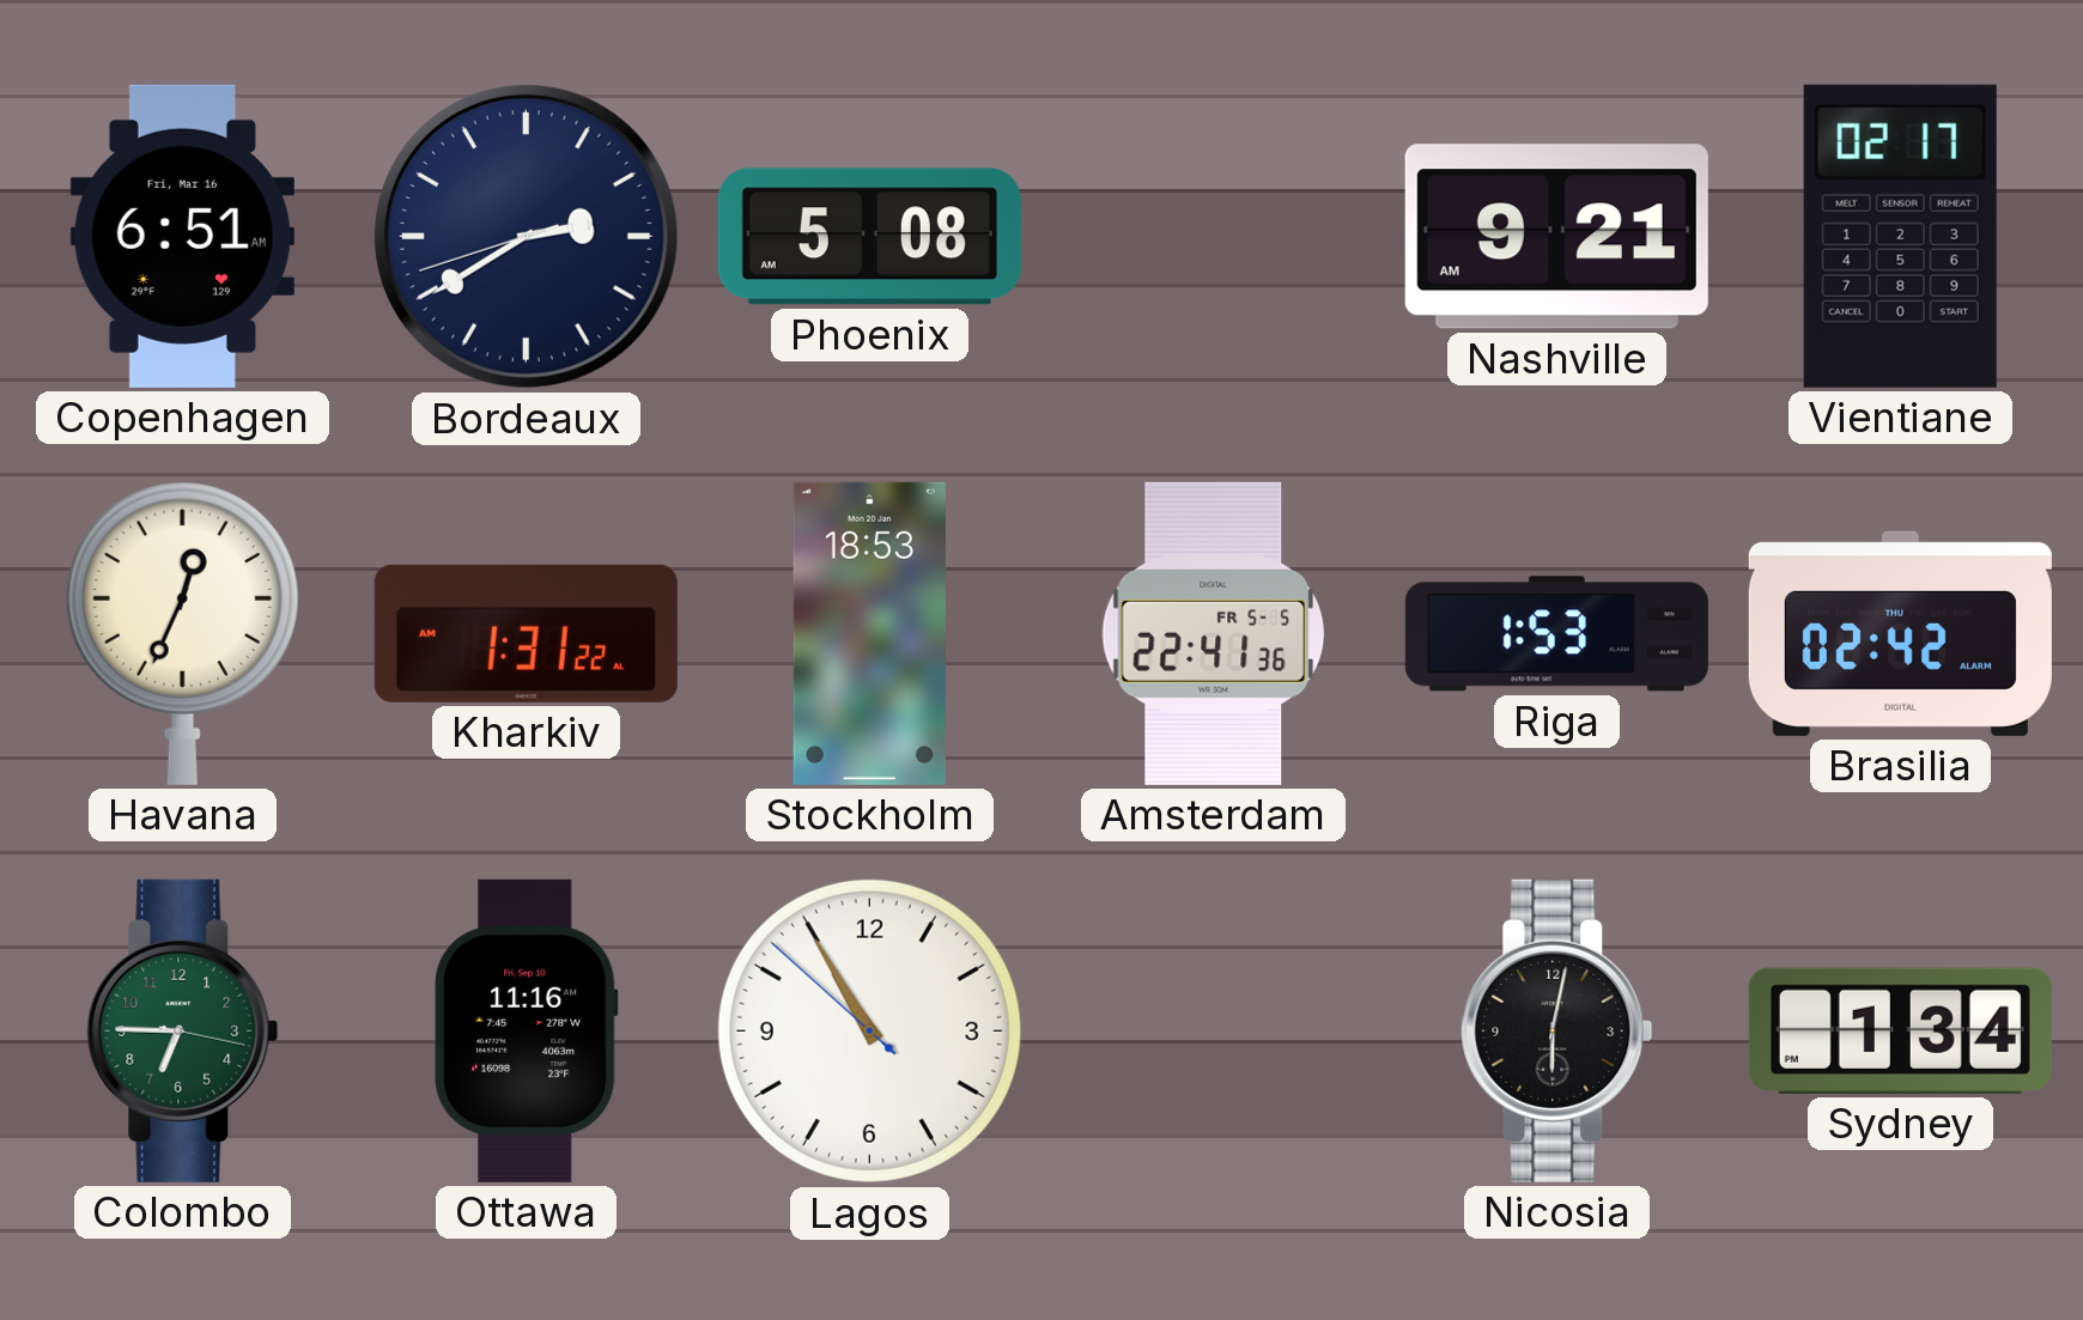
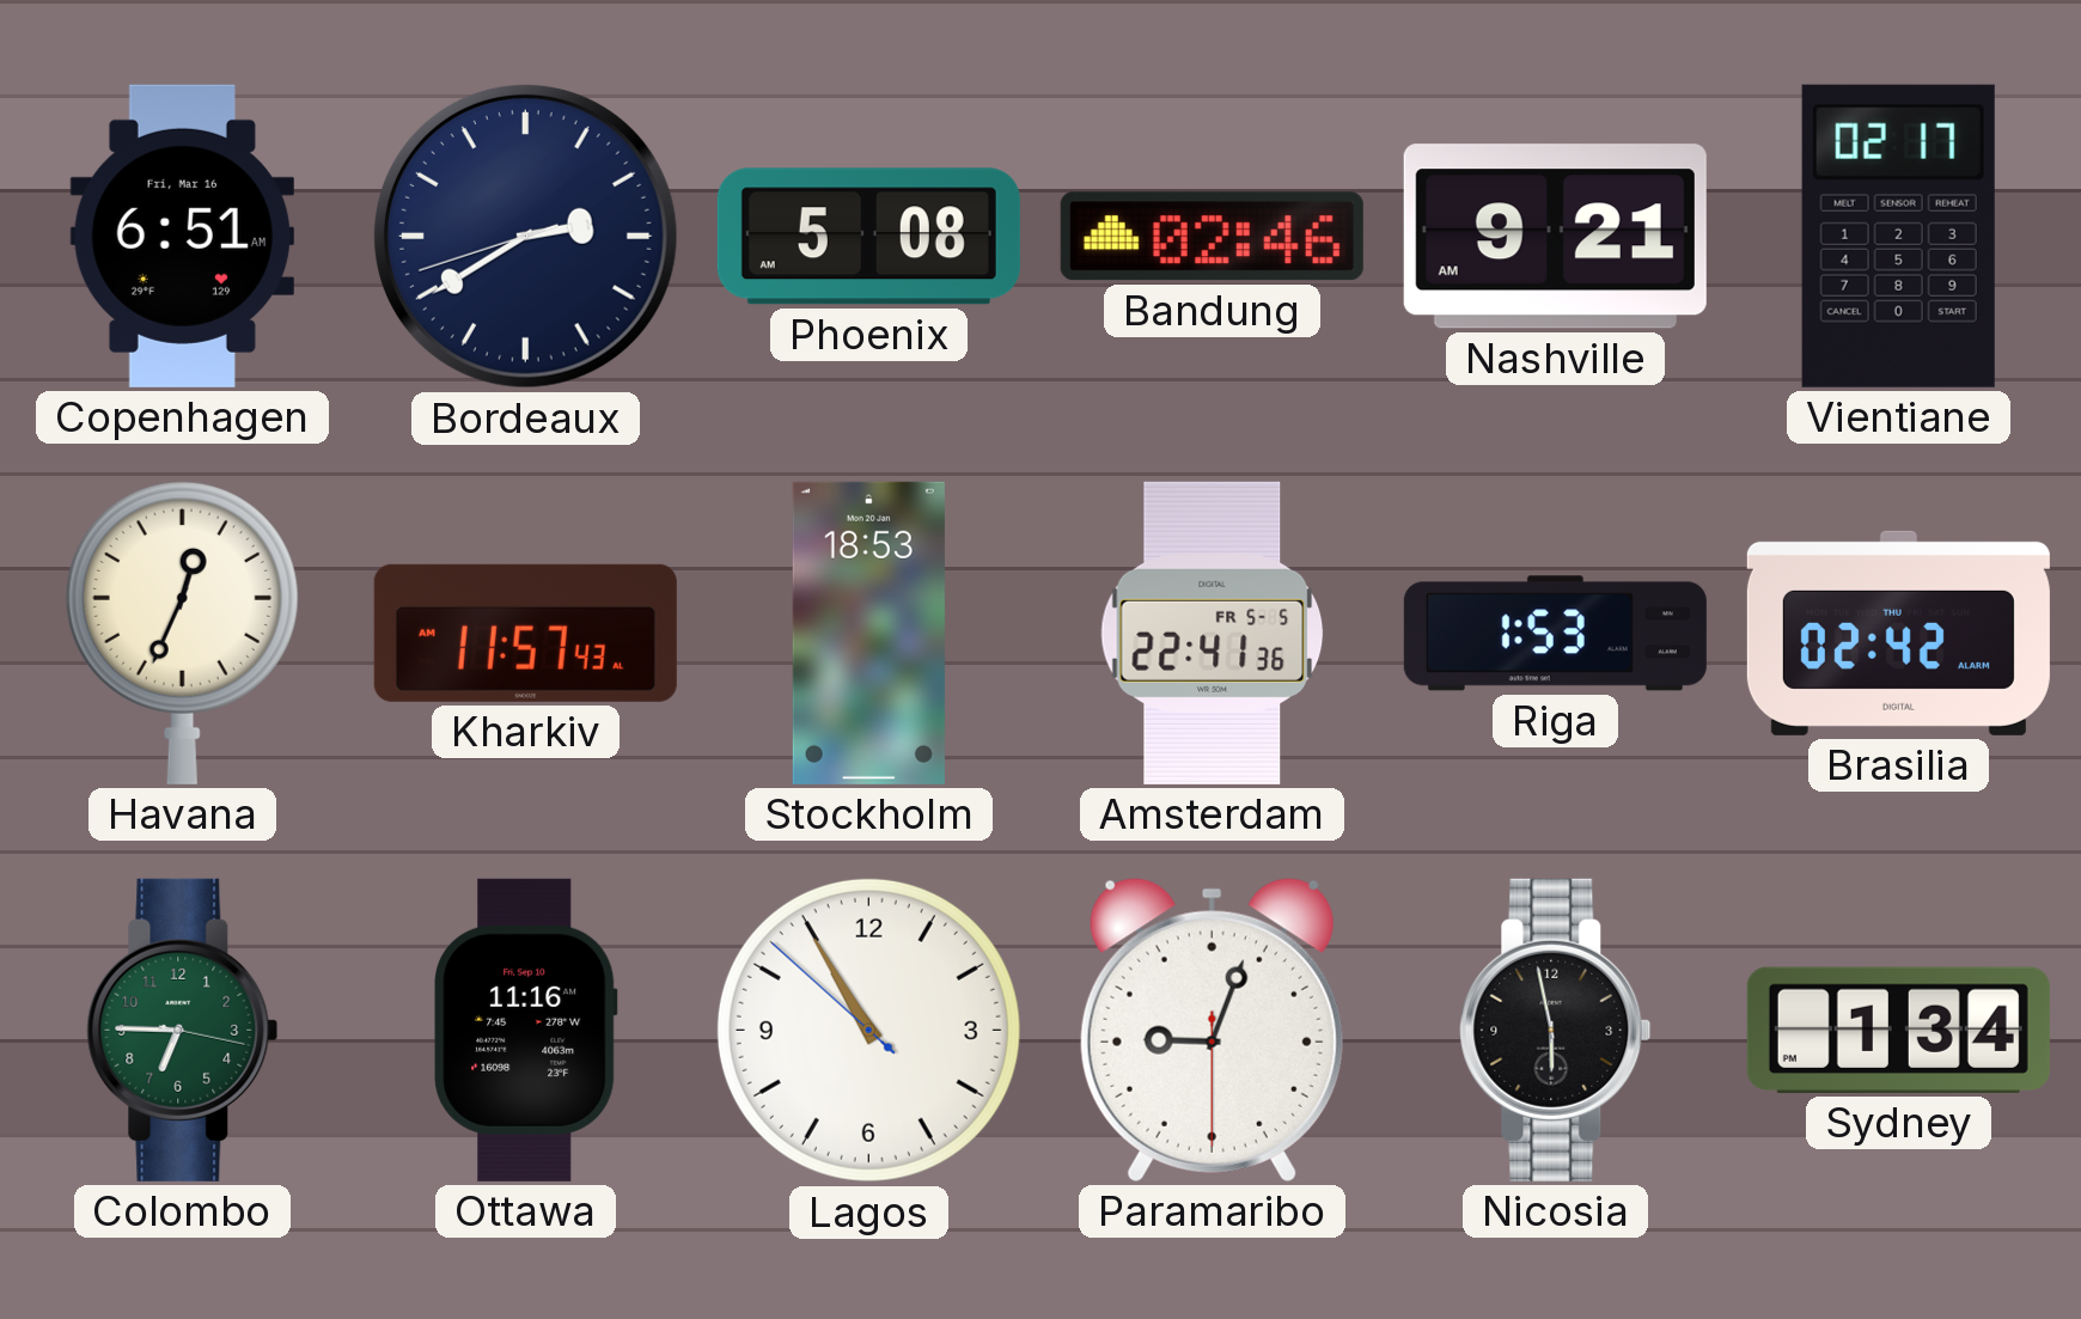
Bandung: none -> 02:46
Kharkiv: 1:31 -> 11:57
Paramaribo: none -> 9:03
Nicosia: 6:02 -> 5:58
